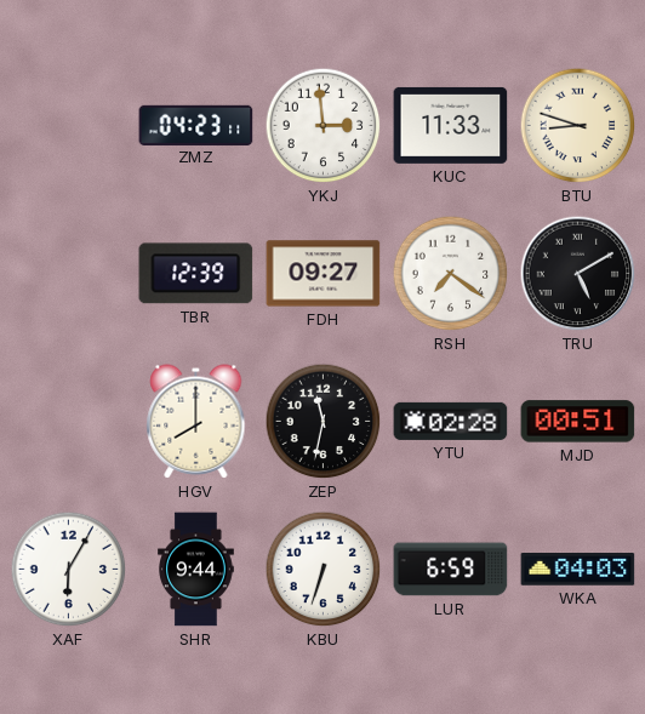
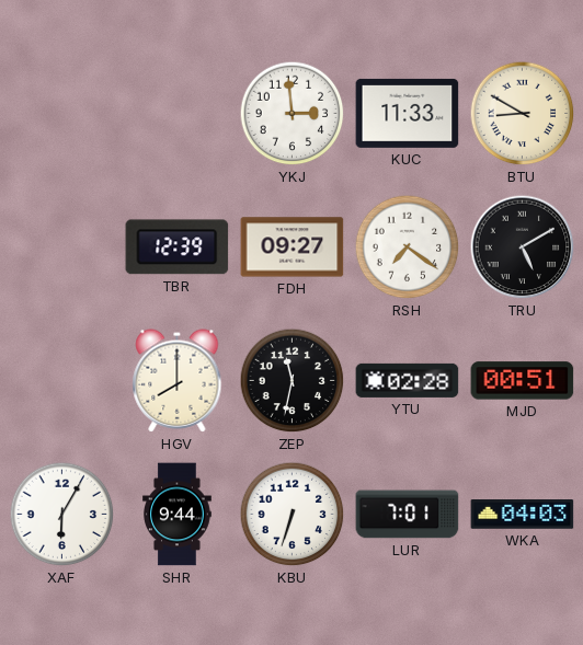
ZMZ: 04:23 -> none
BTU: 8:48 -> 8:50
LUR: 6:59 -> 7:01
